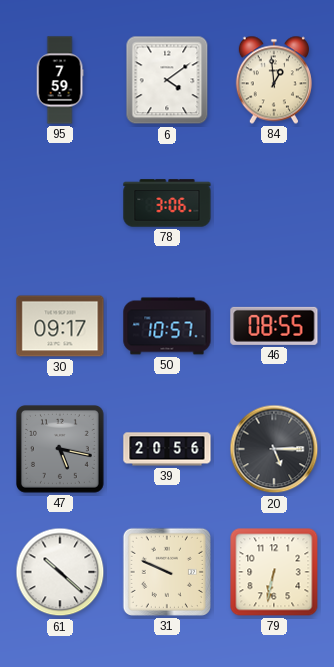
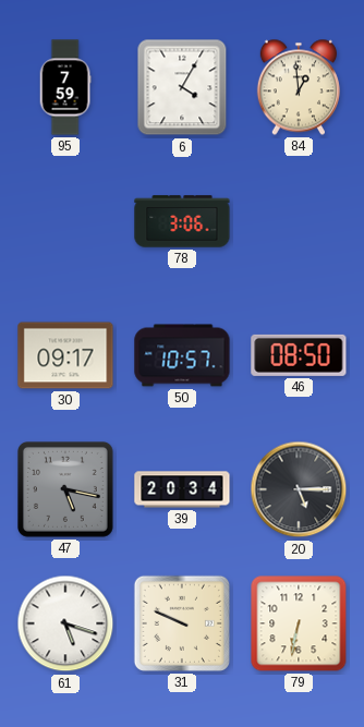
6: 4:09 -> 4:05
46: 08:55 -> 08:50
39: 20:56 -> 20:34
61: 10:22 -> 5:18
